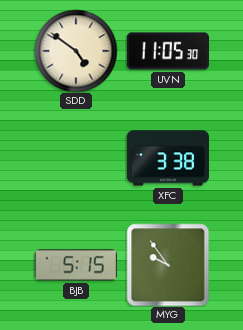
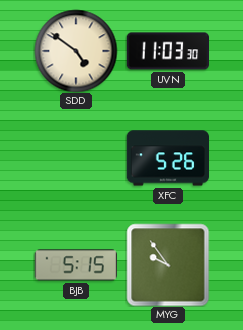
UVN: 11:05 -> 11:03
XFC: 3:38 -> 5:26
